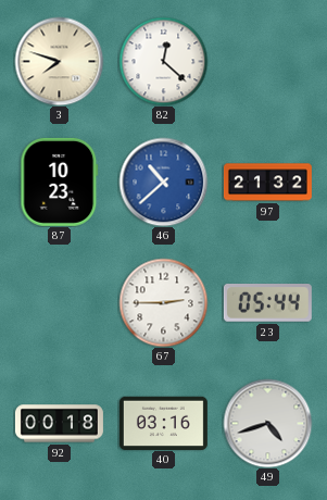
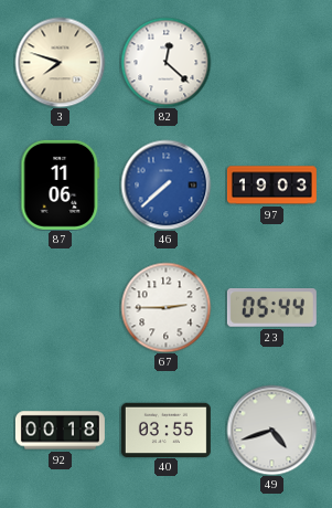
87: 10:23 -> 11:06
46: 10:38 -> 7:38
97: 21:32 -> 19:03
40: 03:16 -> 03:55
